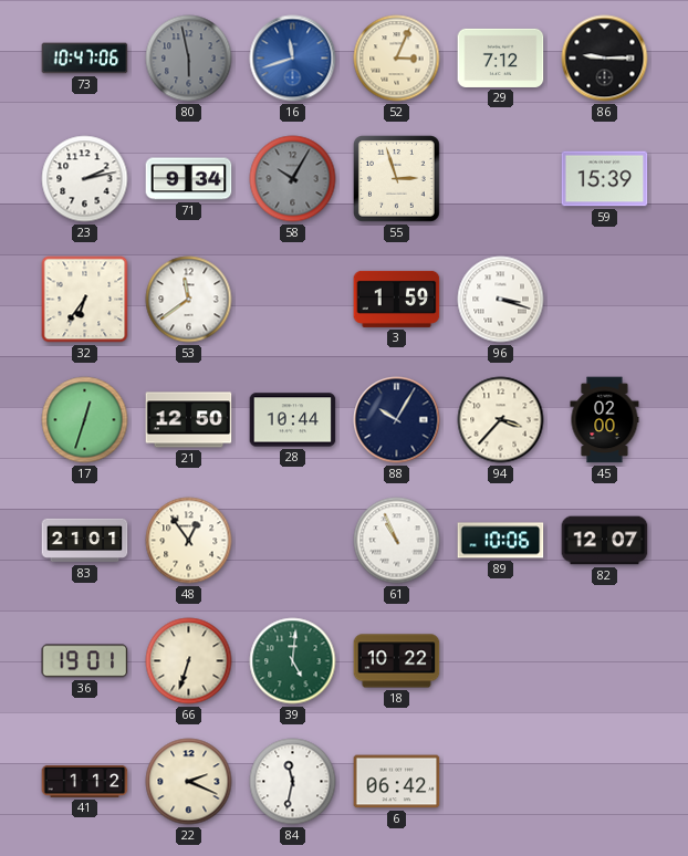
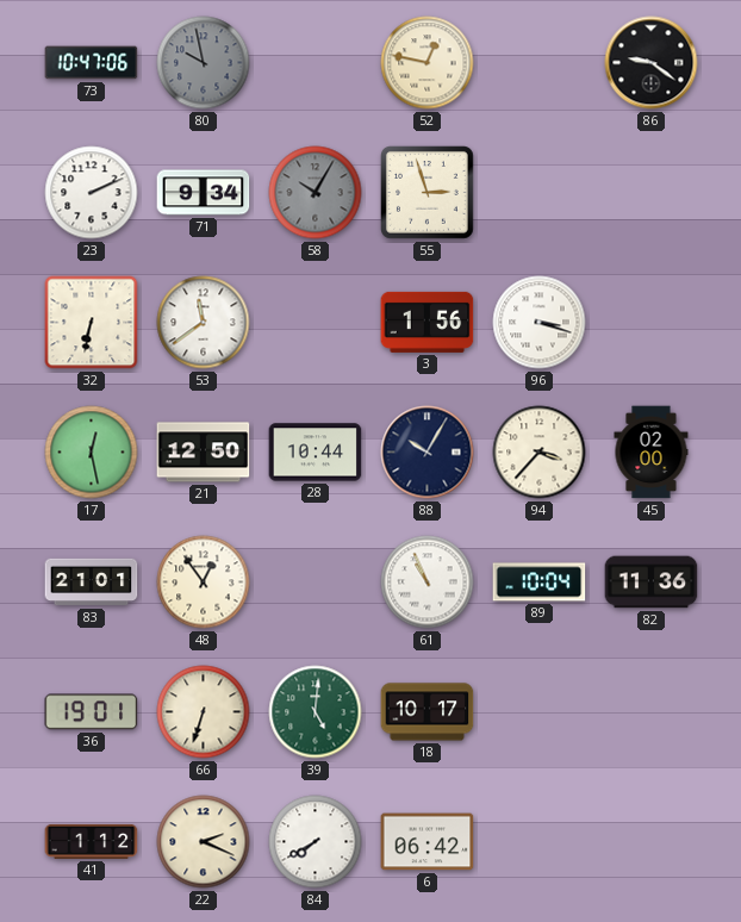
80: 5:58 -> 9:58
16: 11:42 -> none
52: 3:04 -> 12:47
29: 7:12 -> none
86: 9:15 -> 9:21
23: 2:13 -> 2:11
59: 15:39 -> none
32: 6:36 -> 6:32
3: 1:59 -> 1:56
17: 12:33 -> 12:28
89: 10:06 -> 10:04
82: 12:07 -> 11:36
18: 10:22 -> 10:17
84: 11:32 -> 7:40
